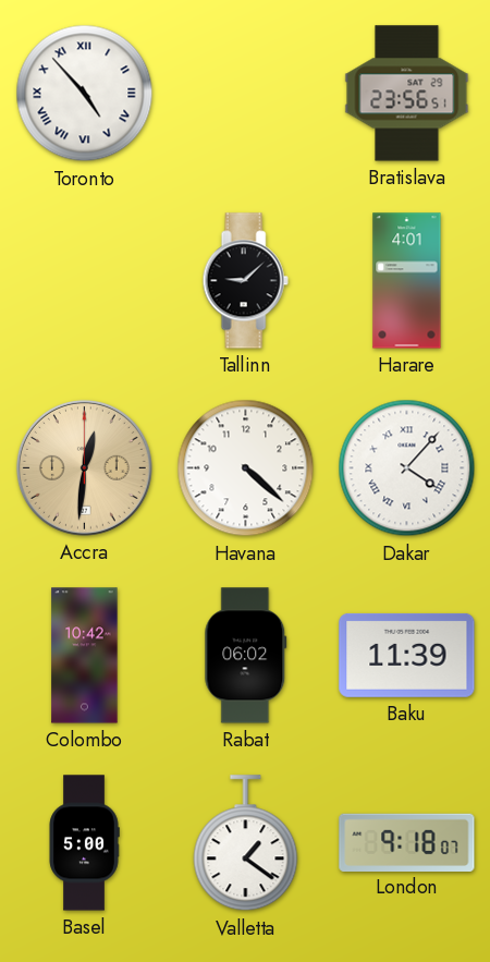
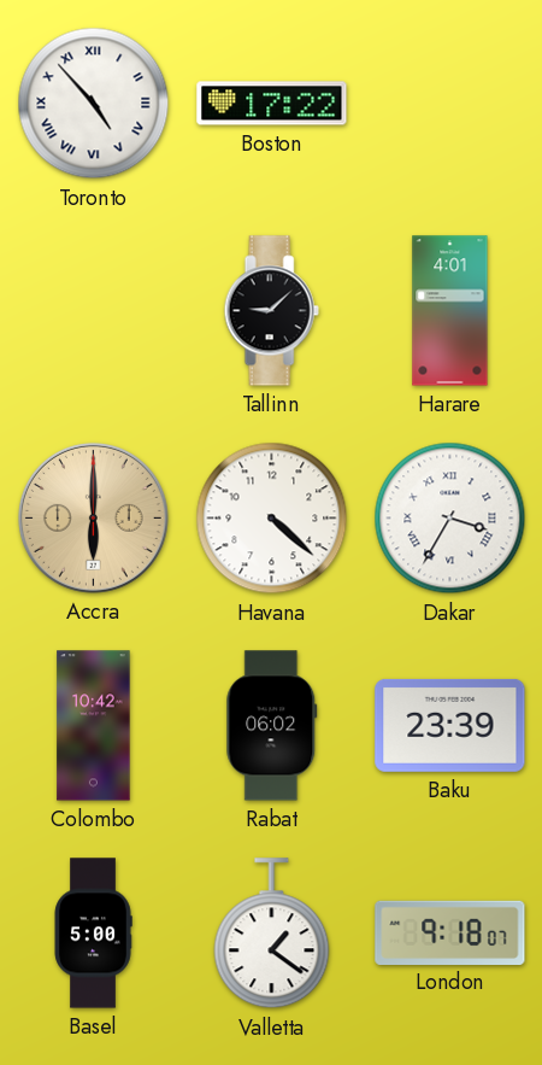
Boston: none -> 17:22
Bratislava: 23:56 -> none
Accra: 12:31 -> 6:00
Dakar: 4:07 -> 3:35
Baku: 11:39 -> 23:39
